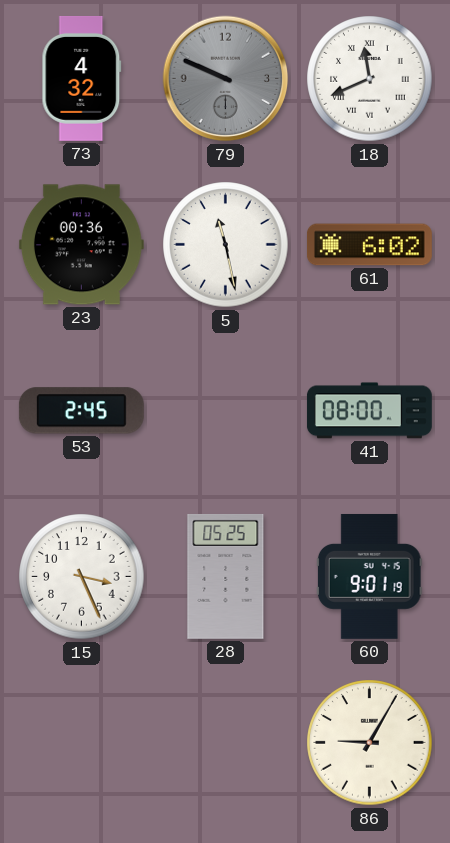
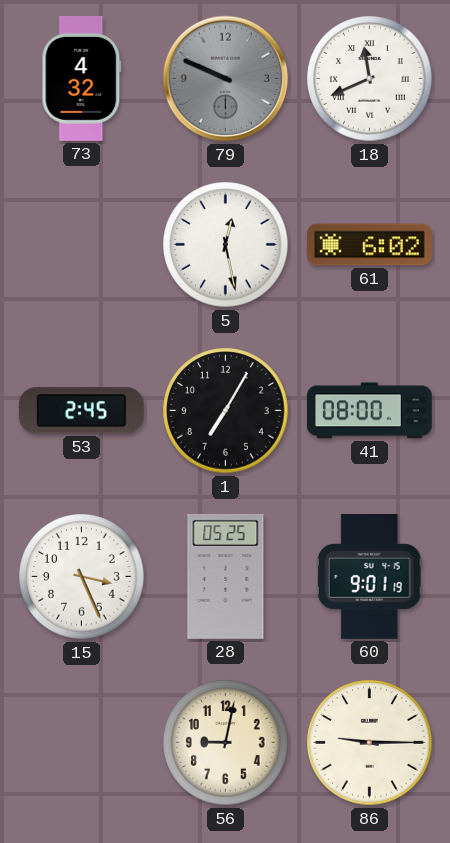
23: 00:36 -> none
5: 11:28 -> 12:28
1: none -> 7:05
56: none -> 9:02
86: 9:05 -> 9:15
